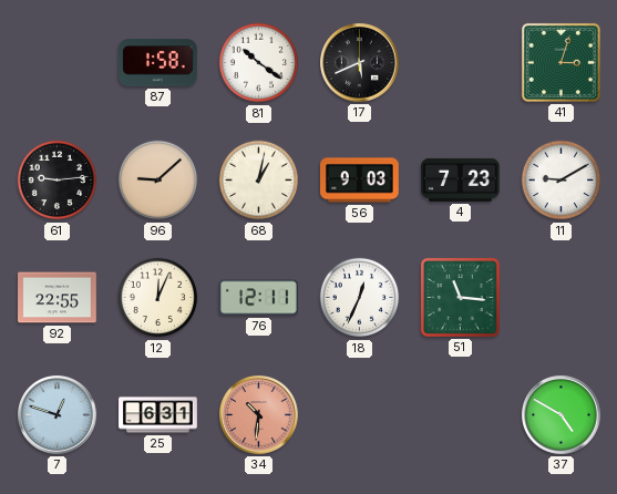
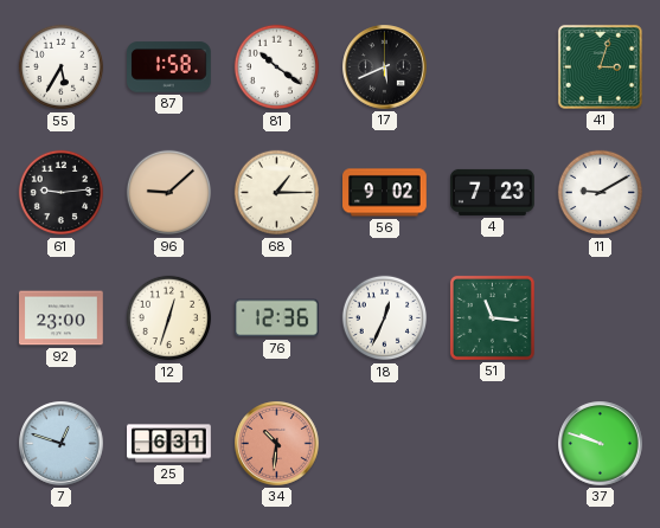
55: none -> 5:35
68: 1:02 -> 1:15
56: 9:03 -> 9:02
92: 22:55 -> 23:00
12: 12:04 -> 12:33
76: 12:11 -> 12:36
37: 4:50 -> 9:48
